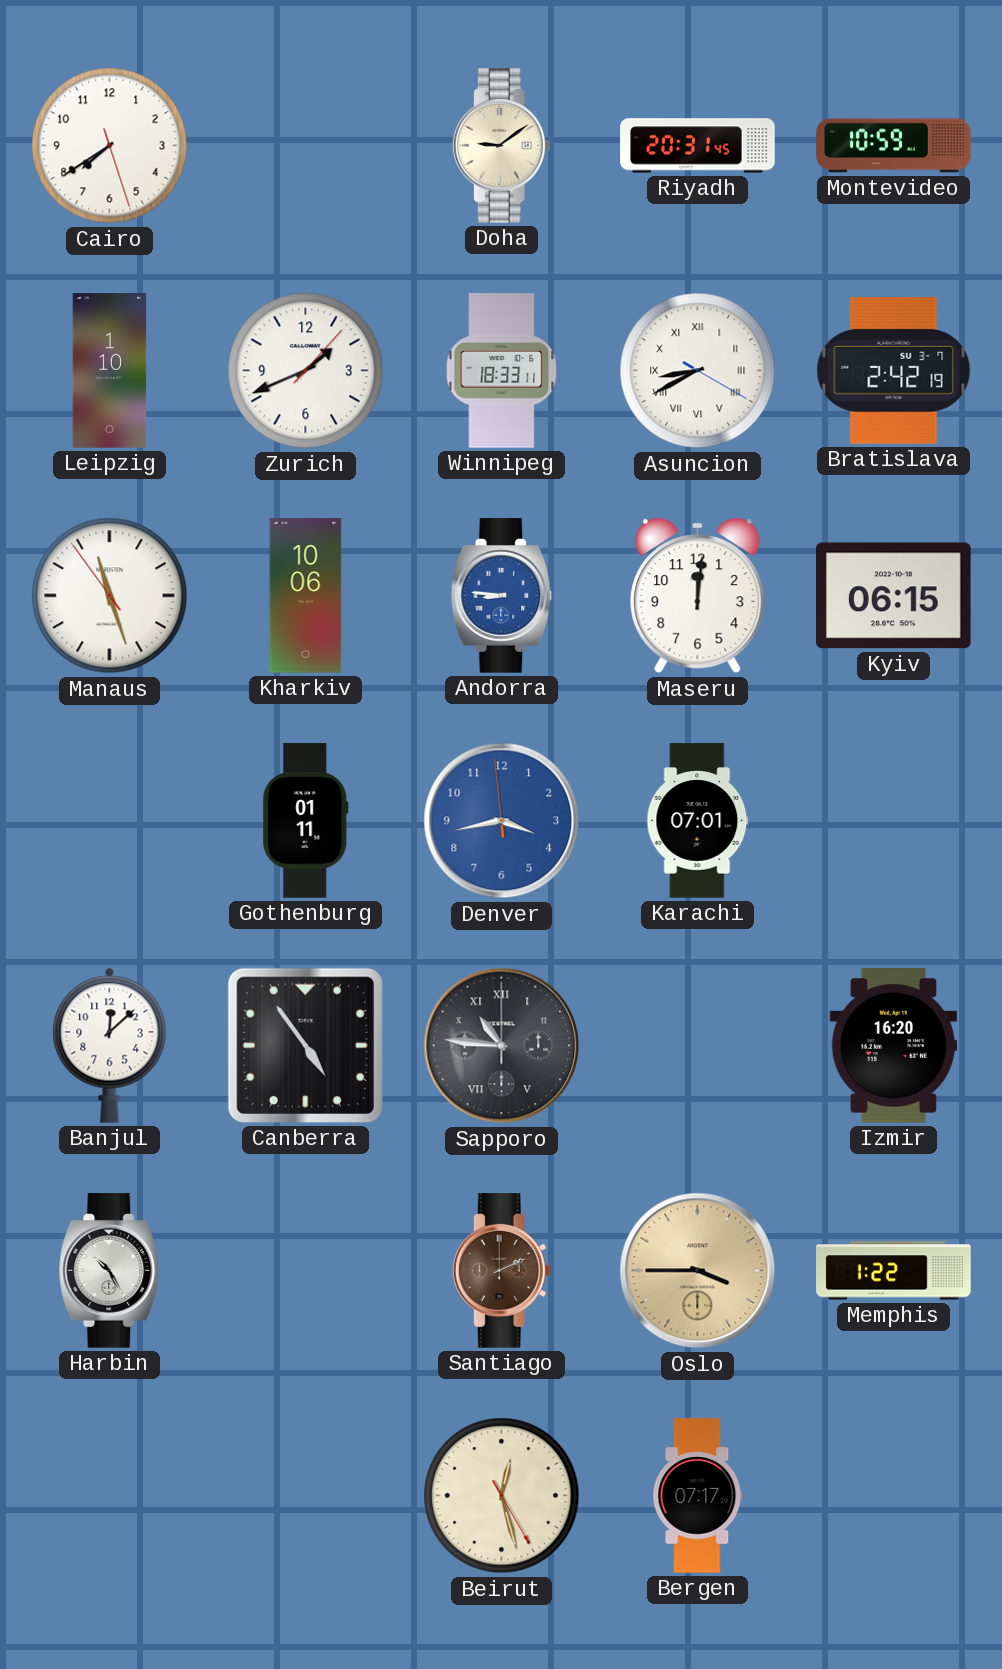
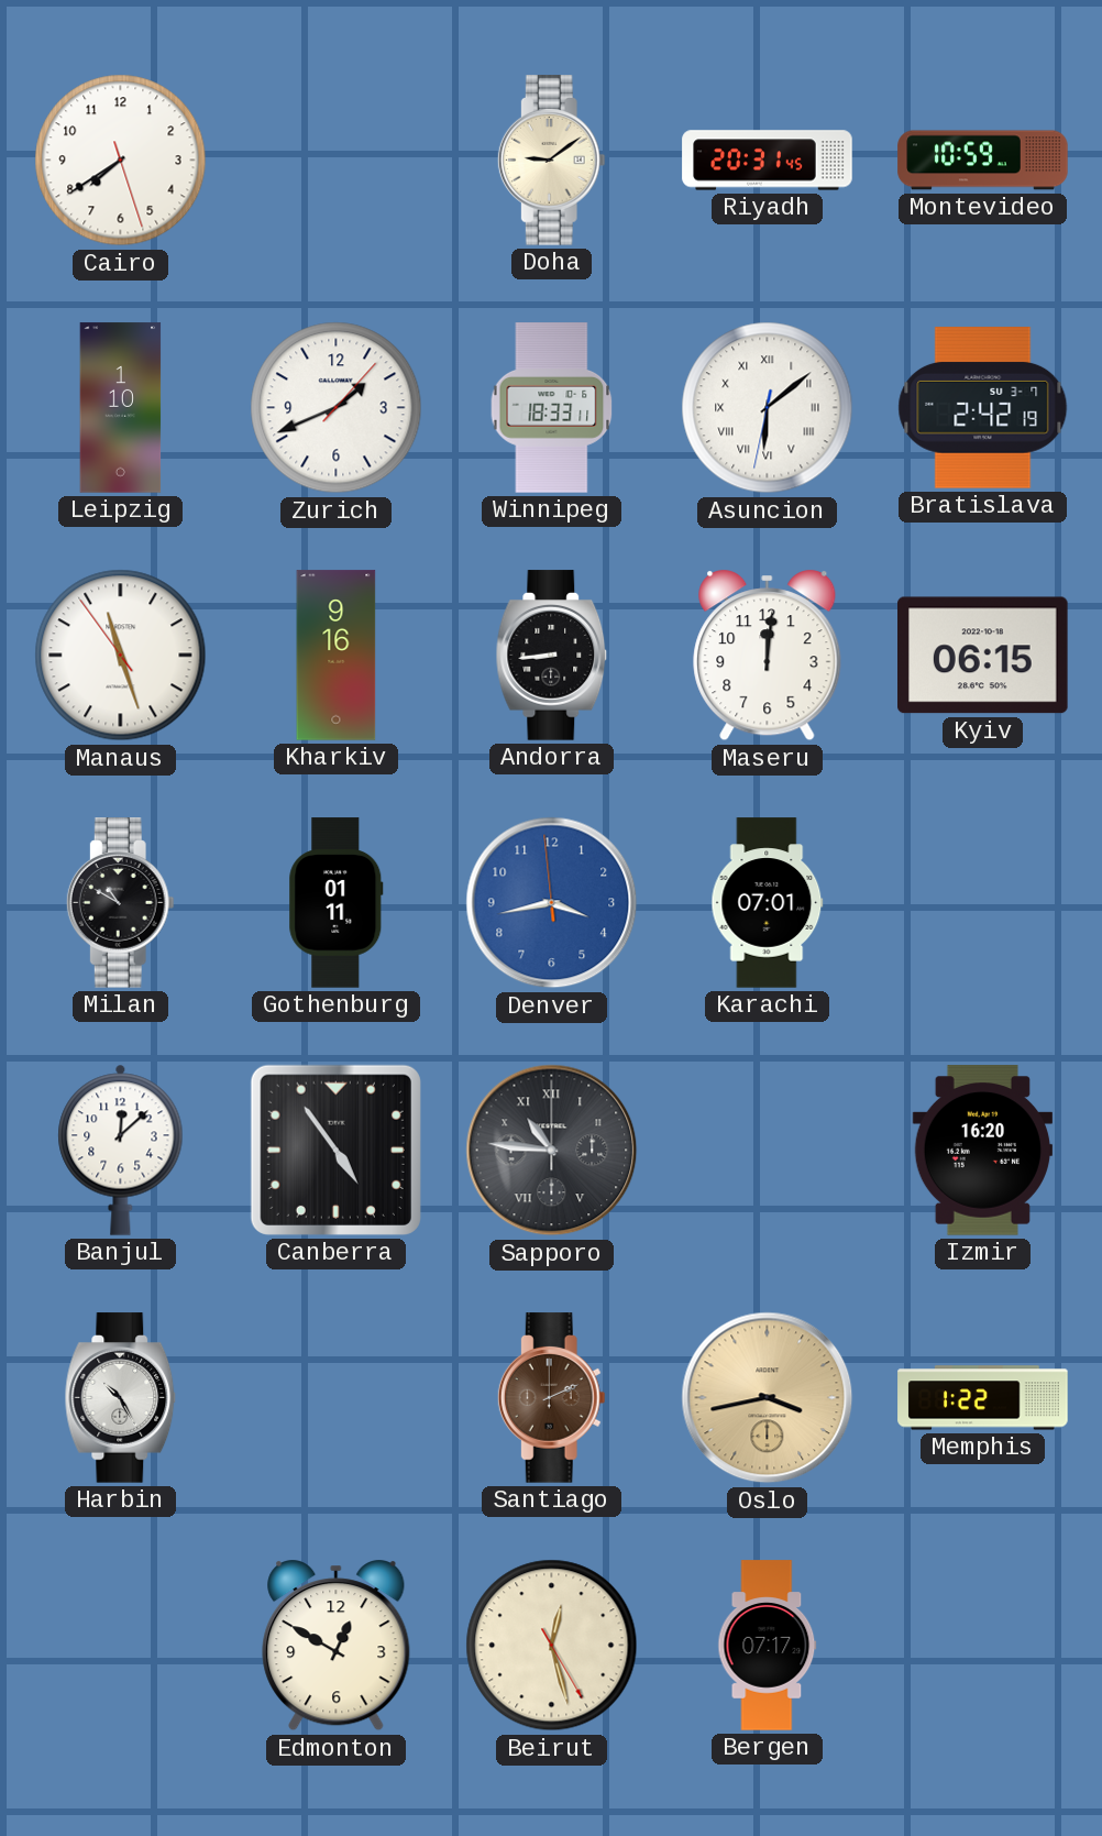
Asuncion: 8:40 -> 6:08
Kharkiv: 10:06 -> 9:16
Andorra: 8:46 -> 8:44
Andorra dial: blue -> black
Milan: none -> 10:50
Oslo: 3:45 -> 3:43
Edmonton: none -> 12:50
